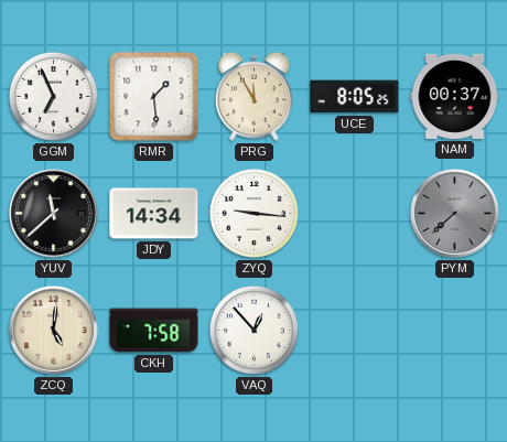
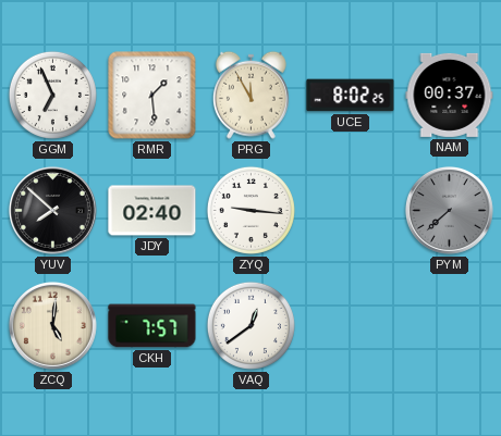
UCE: 8:05 -> 8:02
YUV: 11:38 -> 7:52
JDY: 14:34 -> 02:40
CKH: 7:58 -> 7:57
VAQ: 12:53 -> 12:39
